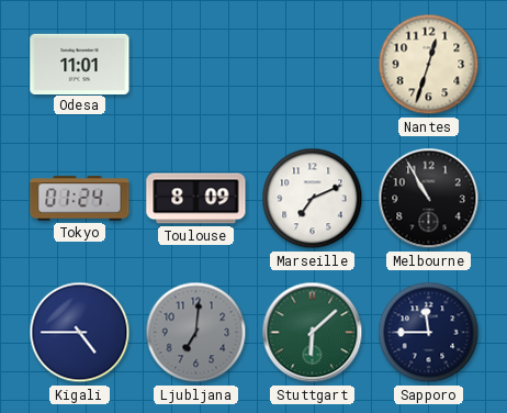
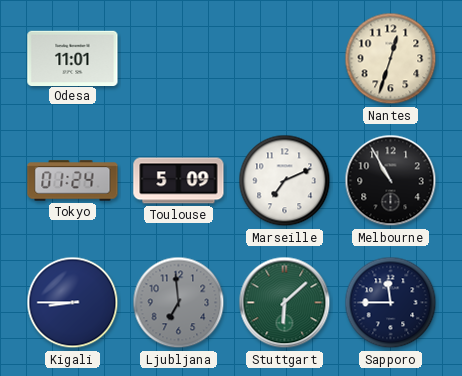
Toulouse: 8:09 -> 5:09
Kigali: 4:45 -> 8:45
Ljubljana: 7:01 -> 6:59
